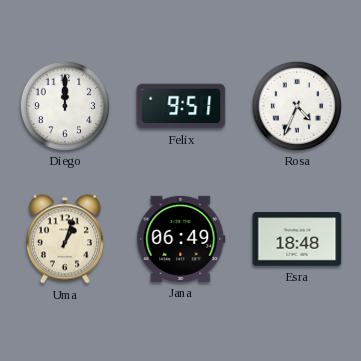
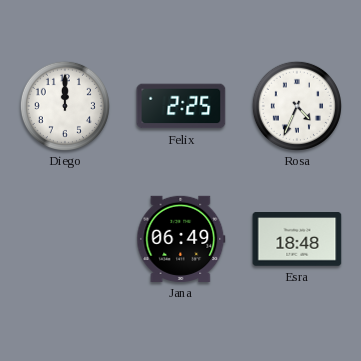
Felix: 9:51 -> 2:25
Uma: 1:03 -> none
